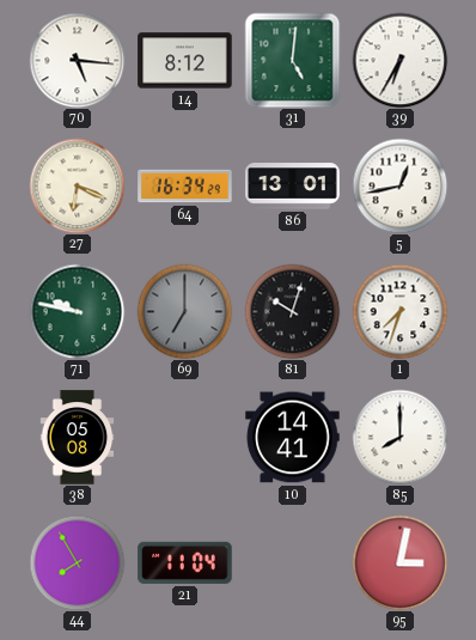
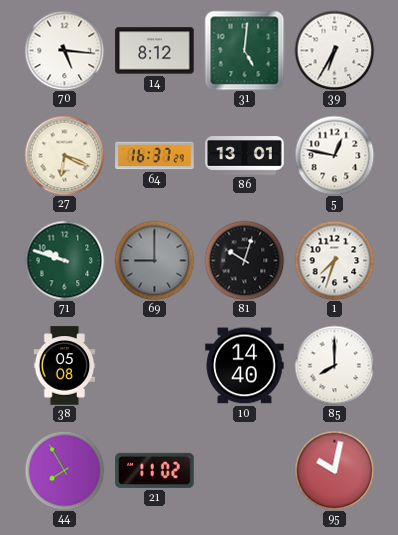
64: 16:34 -> 16:37
5: 12:43 -> 12:47
71: 9:47 -> 9:48
69: 7:00 -> 9:00
10: 14:41 -> 14:40
21: 11:04 -> 11:02
95: 3:02 -> 10:02
